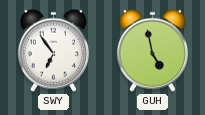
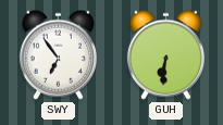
GUH: 4:58 -> 6:31
